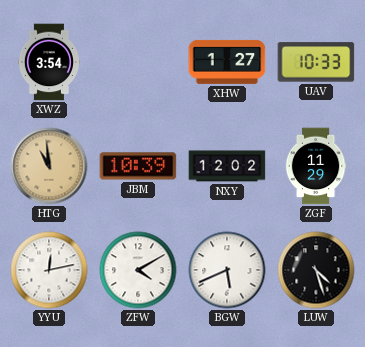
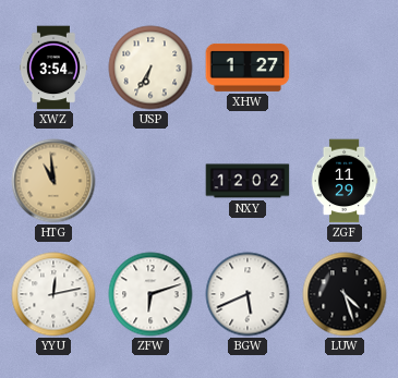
USP: none -> 6:35
UAV: 10:33 -> none
JBM: 10:39 -> none
ZFW: 4:10 -> 6:12
